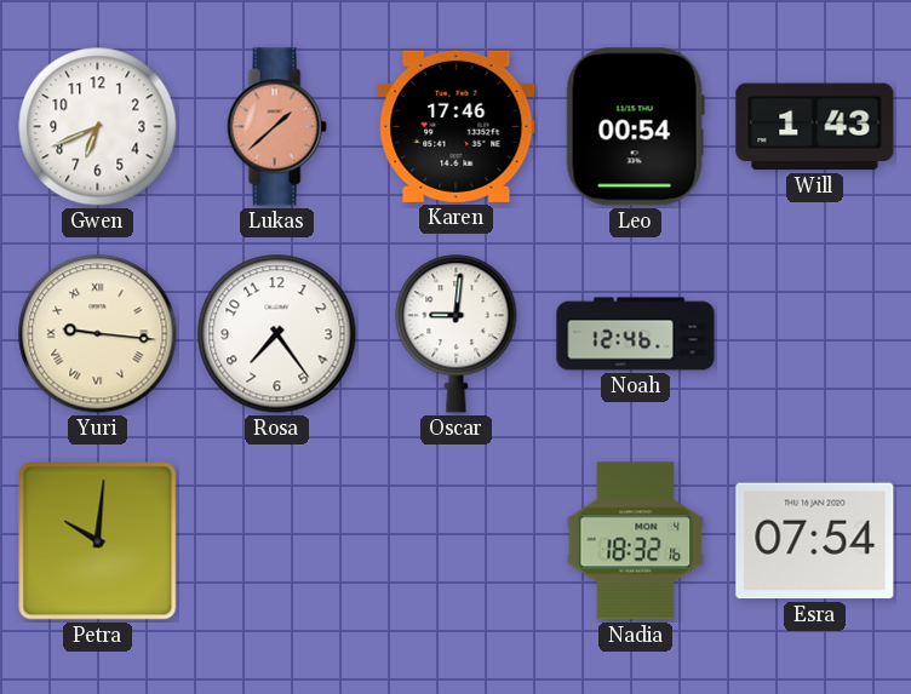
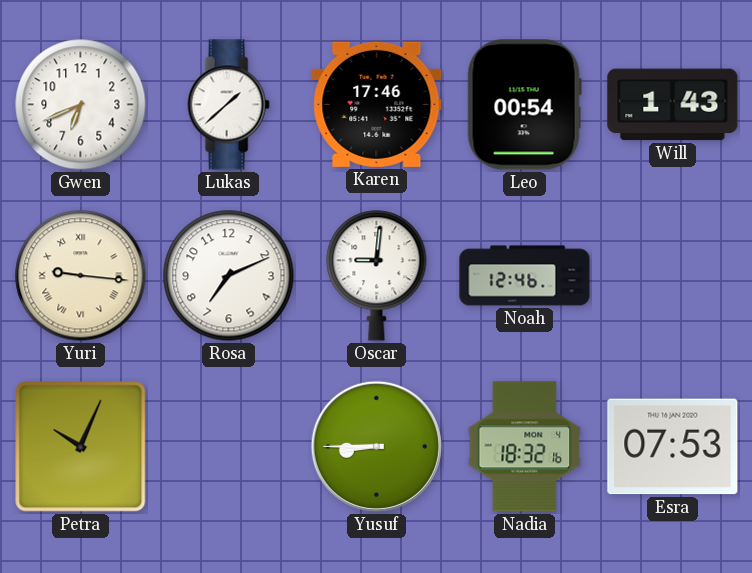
Lukas dial: salmon -> white
Rosa: 7:24 -> 7:11
Petra: 10:01 -> 10:04
Yusuf: none -> 8:45
Esra: 07:54 -> 07:53
